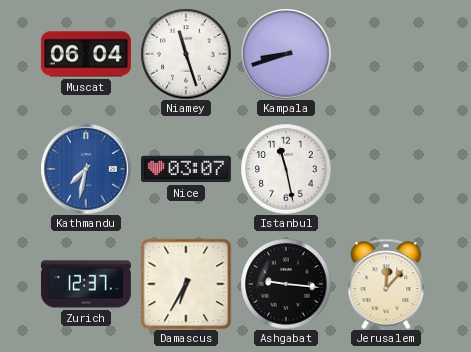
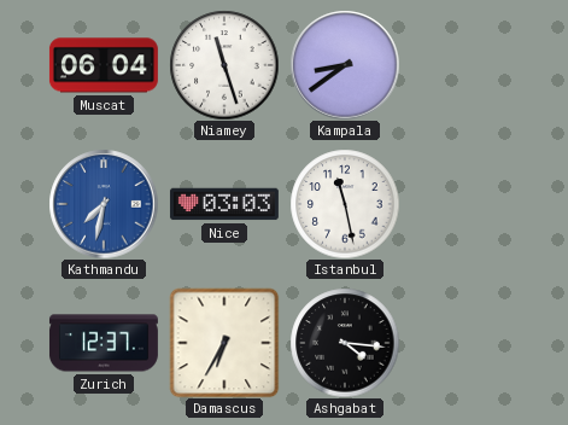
Kampala: 8:42 -> 8:39
Nice: 03:07 -> 03:03
Ashgabat: 9:16 -> 4:16
Jerusalem: 12:07 -> none
